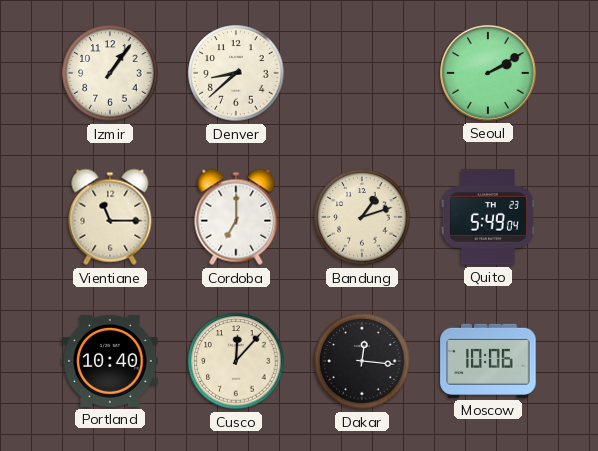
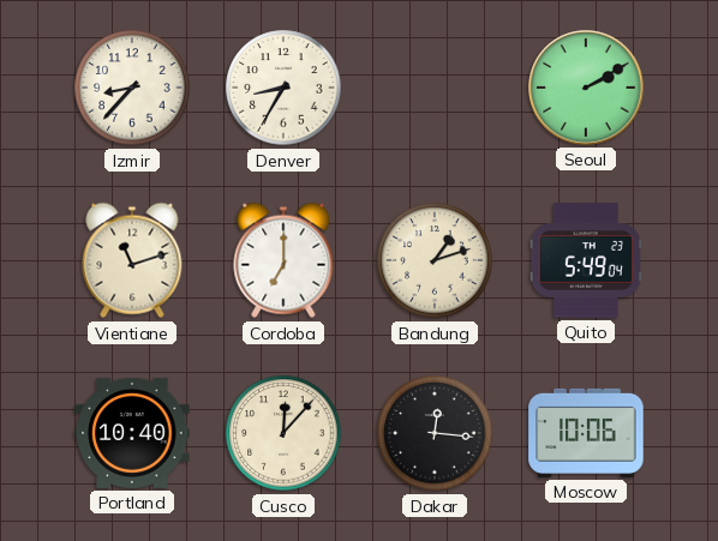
Izmir: 1:06 -> 8:37
Denver: 8:38 -> 8:35
Vientiane: 11:15 -> 11:12
